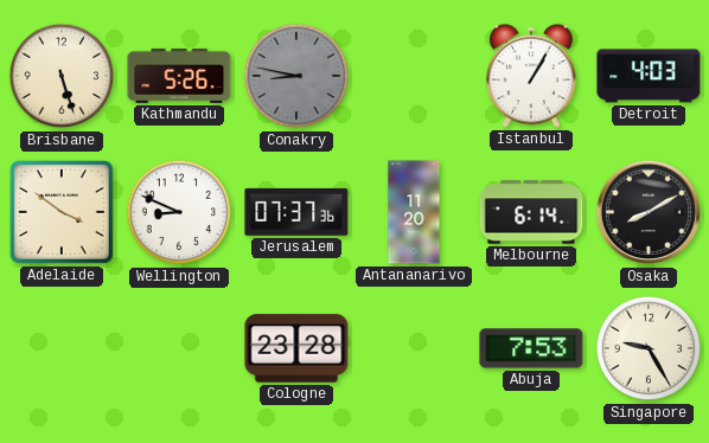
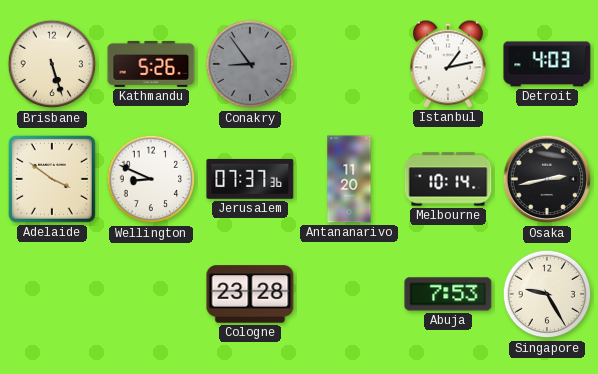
Conakry: 8:47 -> 8:54
Istanbul: 1:05 -> 1:13
Melbourne: 6:14 -> 10:14
Osaka: 8:10 -> 2:43
